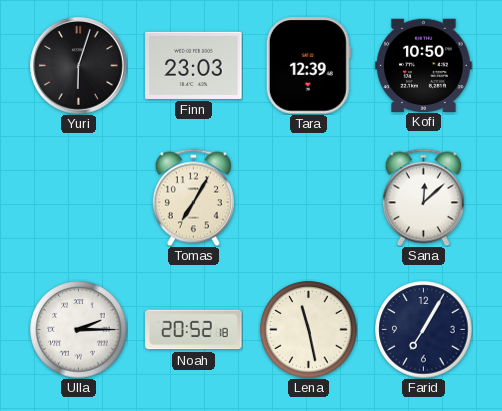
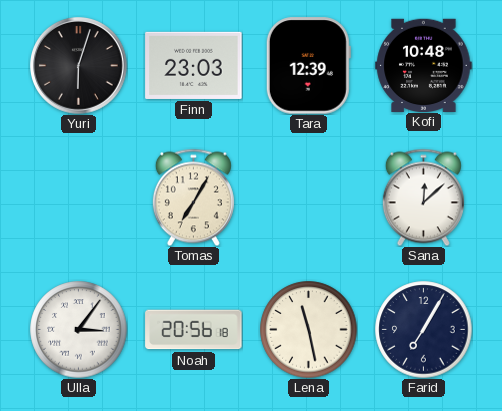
Kofi: 10:50 -> 10:48
Ulla: 2:15 -> 3:06
Noah: 20:52 -> 20:56
